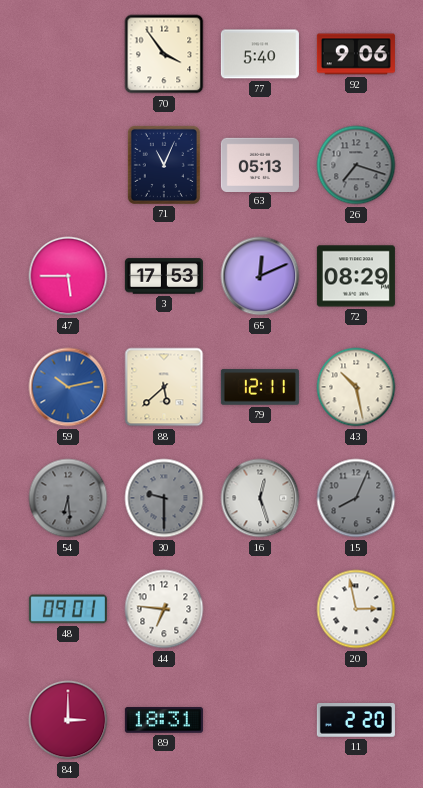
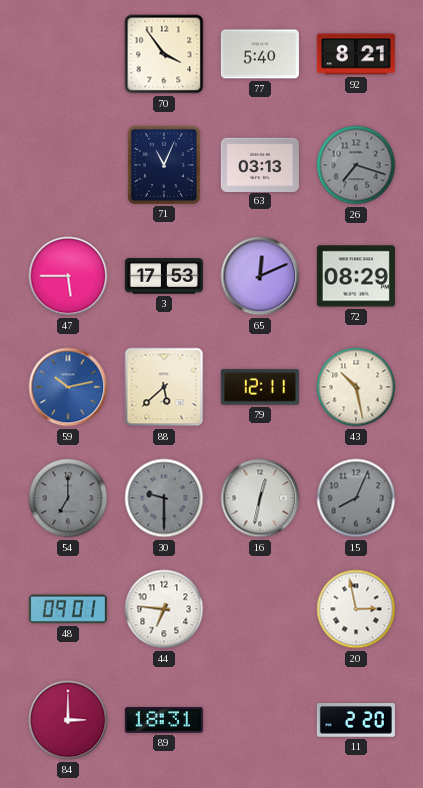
92: 9:06 -> 8:21
63: 05:13 -> 03:13
54: 6:29 -> 7:00
16: 12:27 -> 12:32
